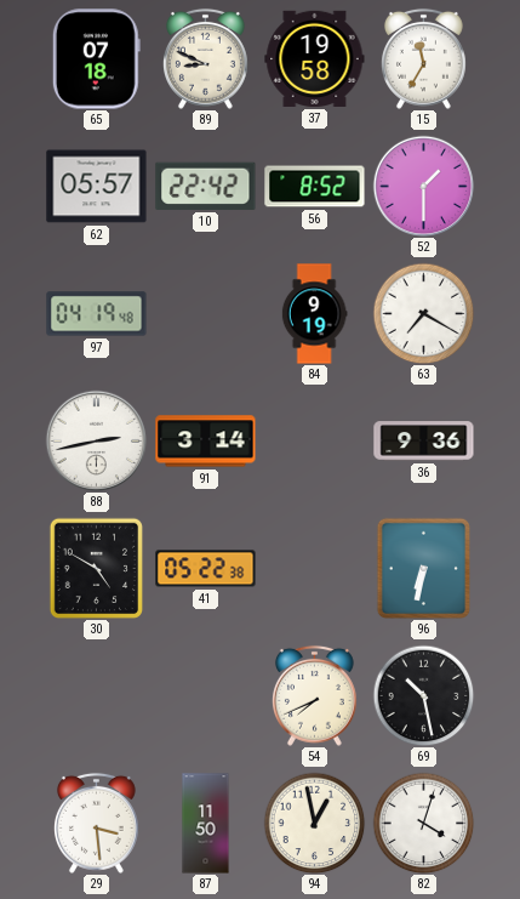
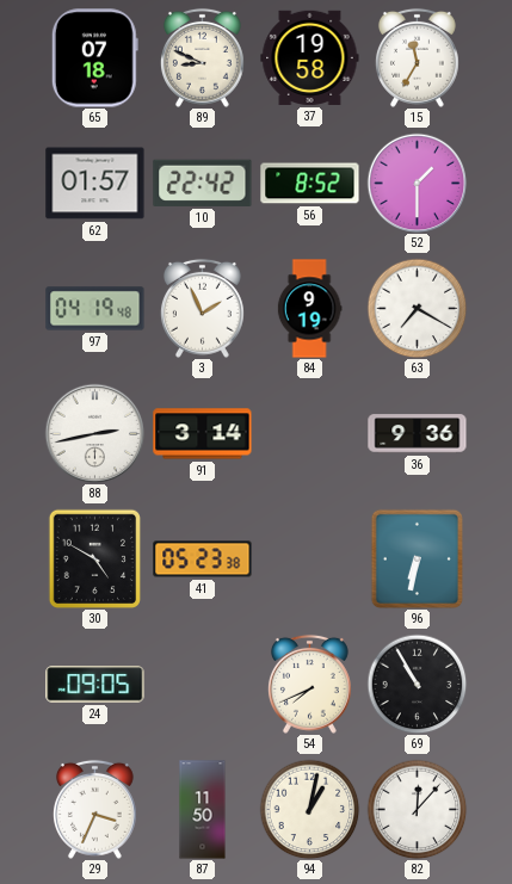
62: 05:57 -> 01:57
3: none -> 1:56
41: 05:22 -> 05:23
24: none -> 09:05
69: 10:28 -> 10:55
29: 3:29 -> 3:34
94: 12:58 -> 1:02
82: 4:03 -> 12:07
